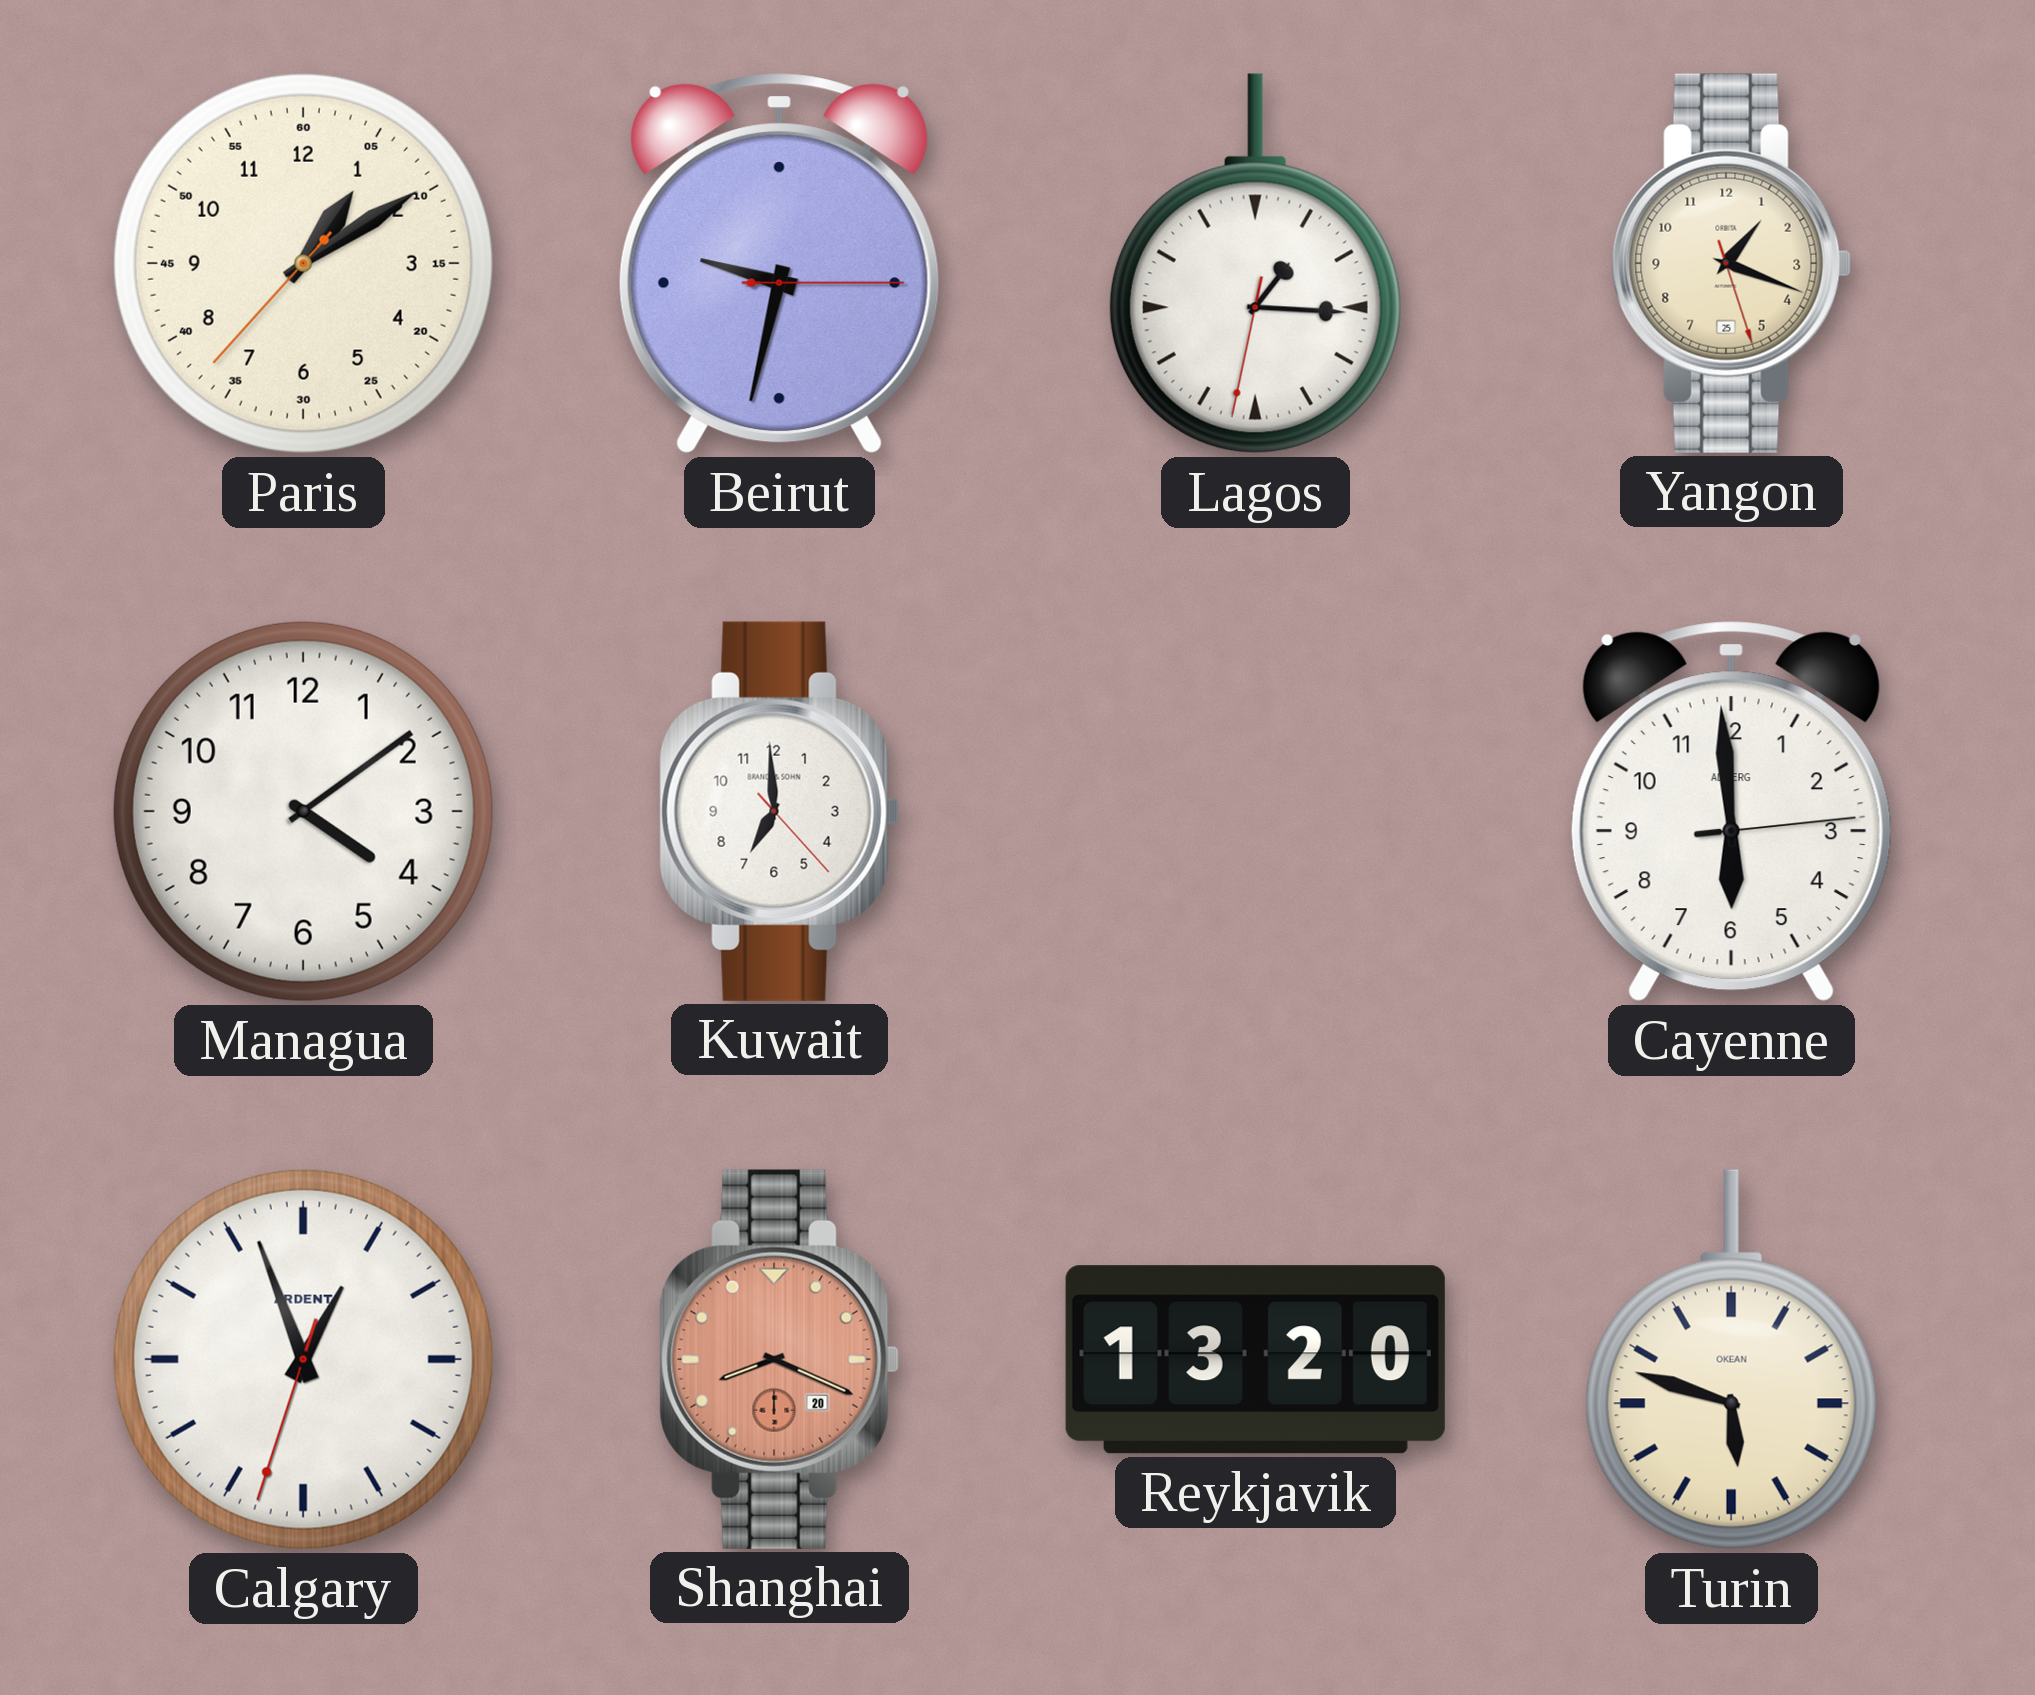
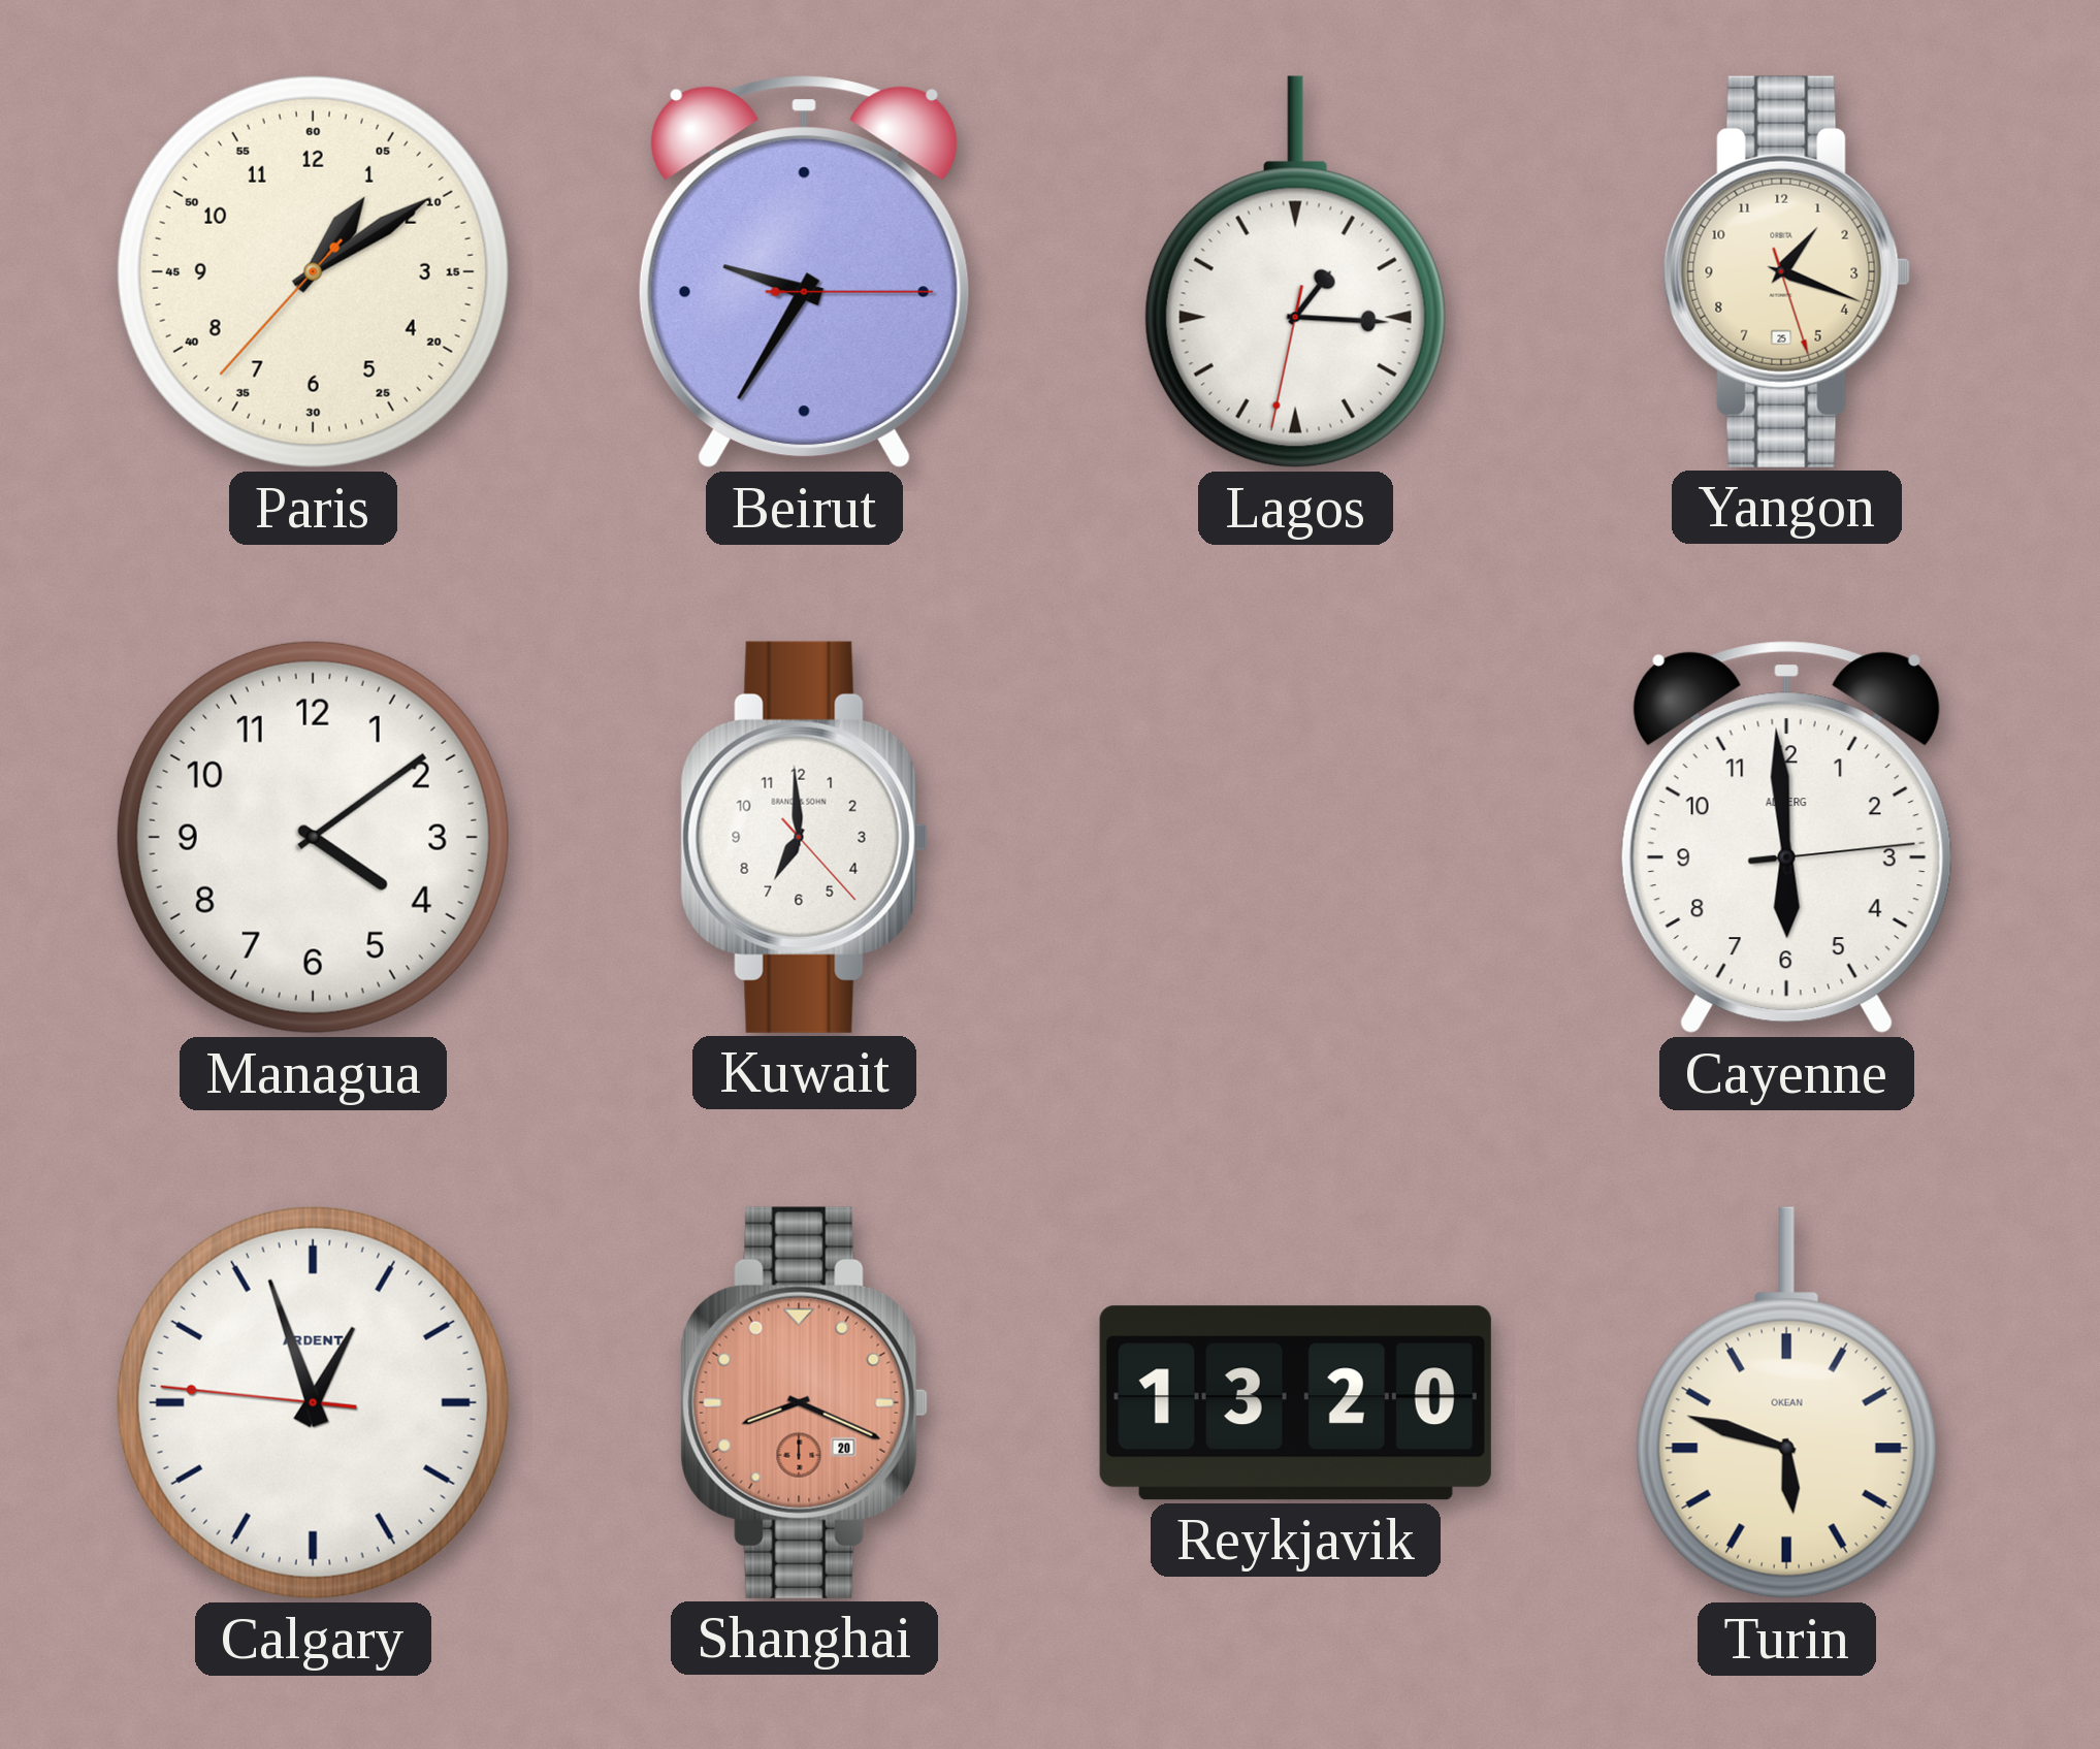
Beirut: 9:32 -> 9:35
Calgary: 12:56:33 -> 12:56:46
